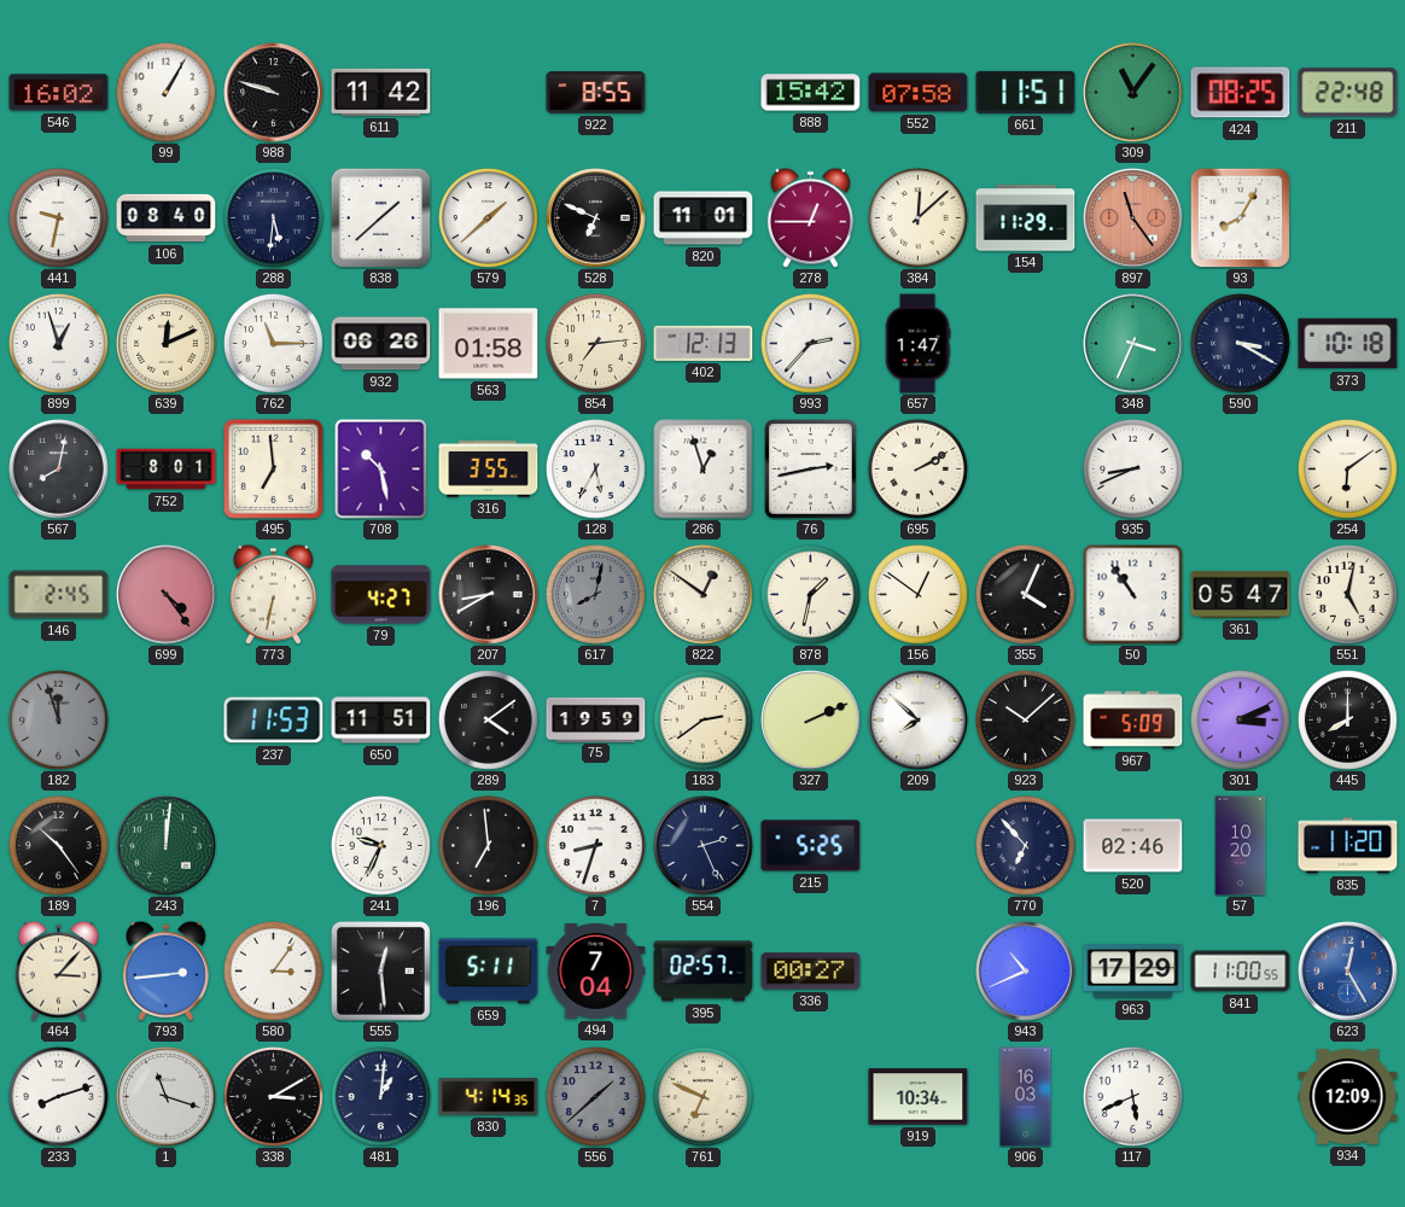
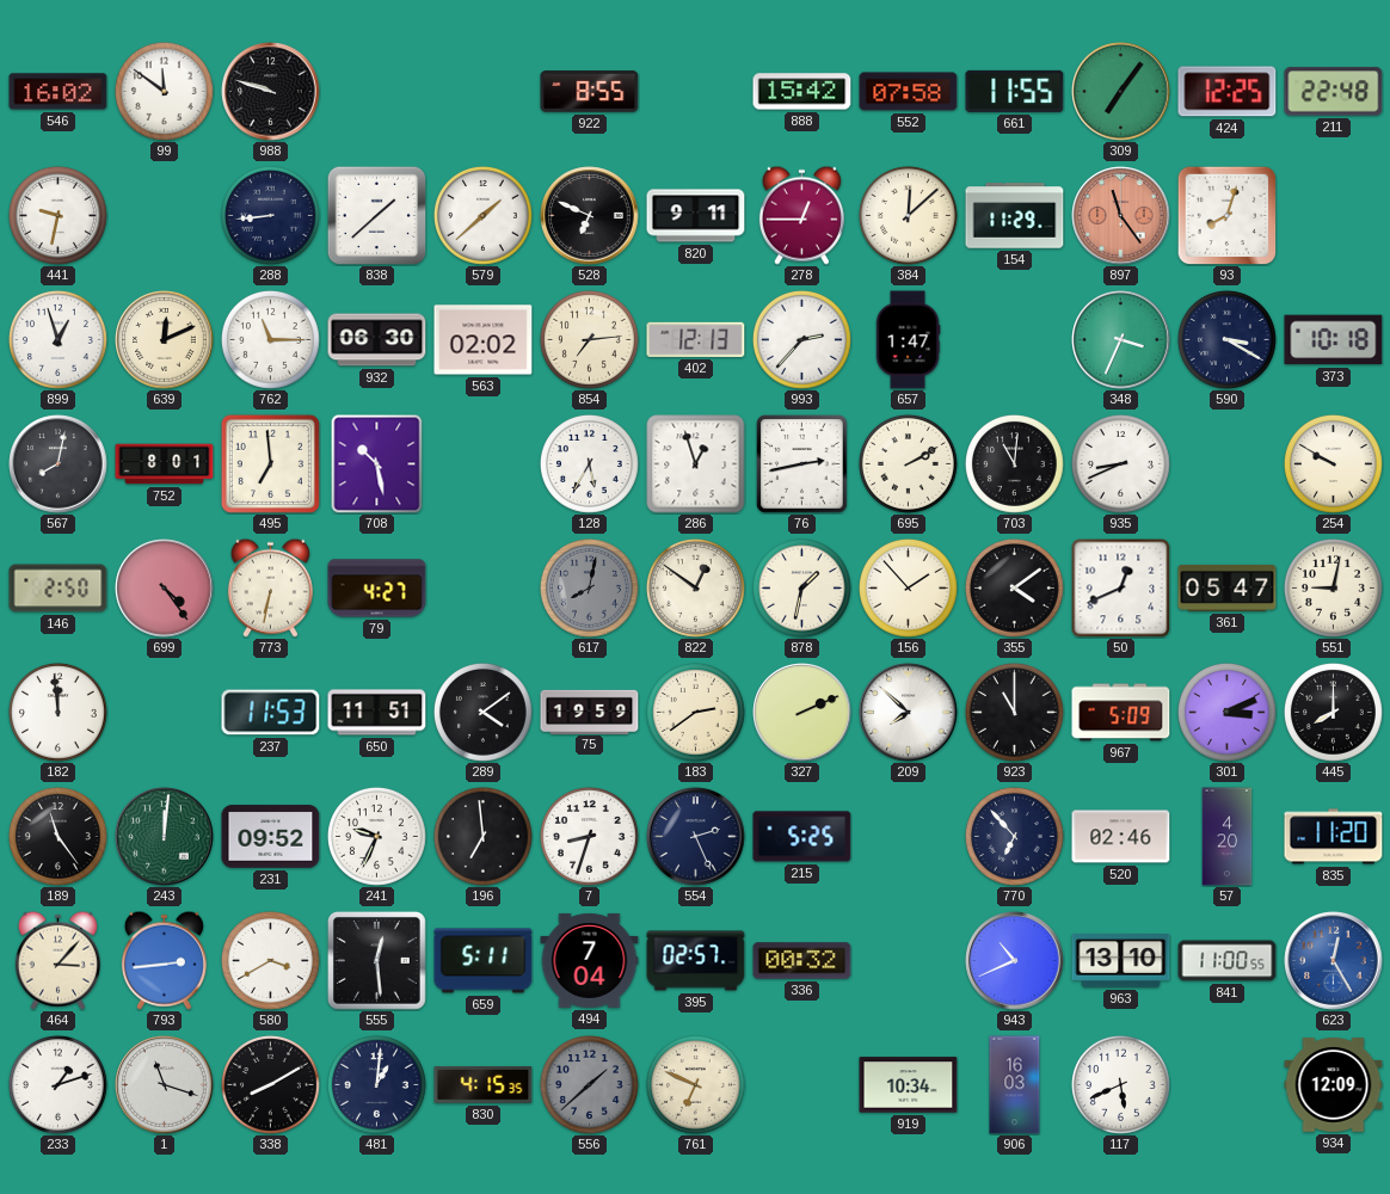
99: 1:05 -> 11:51
611: 11:42 -> none
661: 11:51 -> 11:55
309: 11:06 -> 7:06
424: 08:25 -> 12:25
106: 08:40 -> none
288: 5:31 -> 8:44
820: 11:01 -> 9:11
93: 8:05 -> 8:03
932: 06:26 -> 06:30
563: 01:58 -> 02:02
316: 3:55 -> none
703: none -> 11:01
254: 6:09 -> 9:50
146: 2:45 -> 2:50
207: 8:40 -> none
156: 12:51 -> 1:53
355: 4:04 -> 4:09
50: 10:54 -> 12:41
551: 5:02 -> 9:02
182: 11:57 -> 11:59
182 dial: grey -> white
923: 10:08 -> 11:00
189: 10:24 -> 11:24
231: none -> 09:52
57: 10:20 -> 4:20
580: 3:06 -> 3:40
336: 00:27 -> 00:32
963: 17:29 -> 13:10
233: 8:12 -> 1:12
338: 3:10 -> 8:10
830: 4:14 -> 4:15
